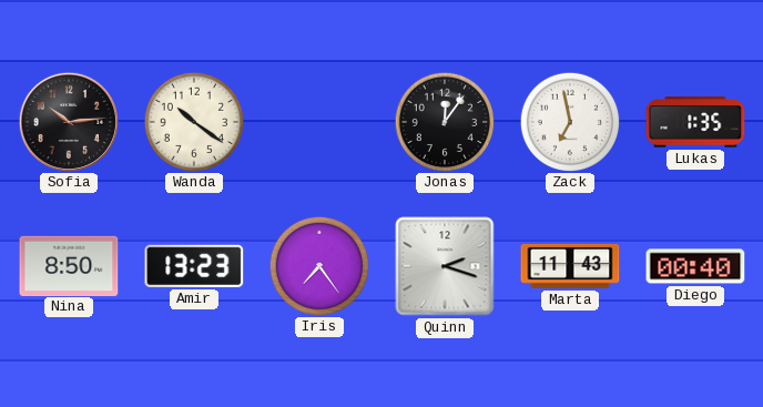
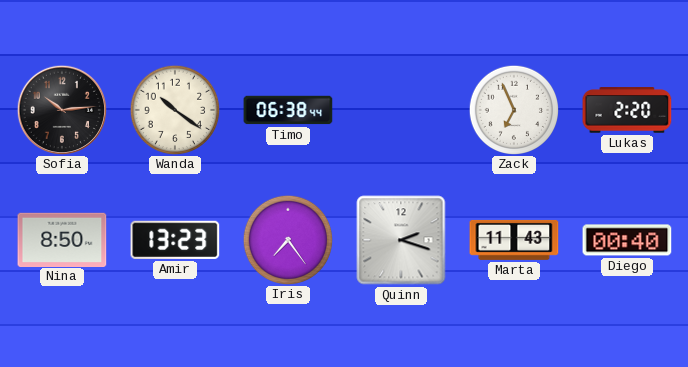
Timo: none -> 06:38
Jonas: 12:06 -> none
Zack: 6:58 -> 6:56
Lukas: 1:35 -> 2:20
